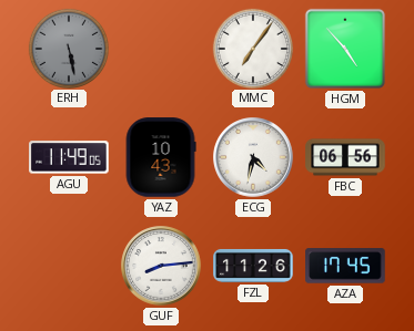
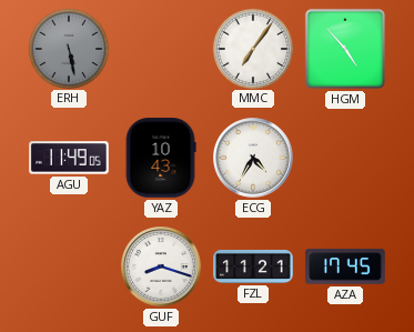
ECG: 4:32 -> 4:35
FBC: 06:56 -> none
GUF: 8:14 -> 8:18
FZL: 11:26 -> 11:21
